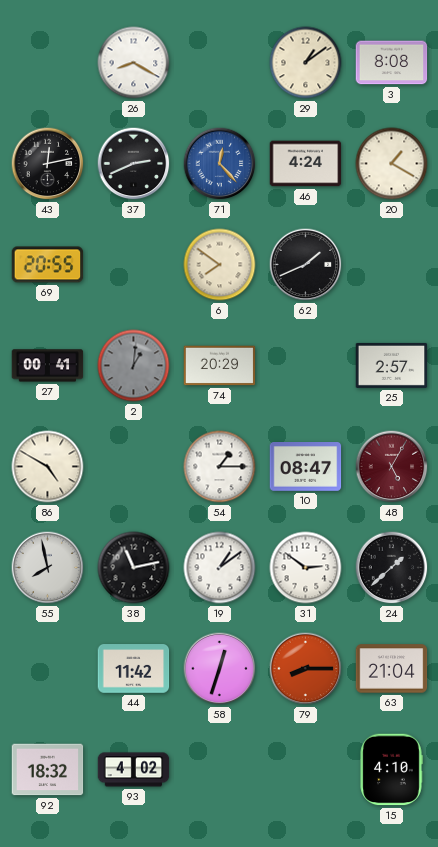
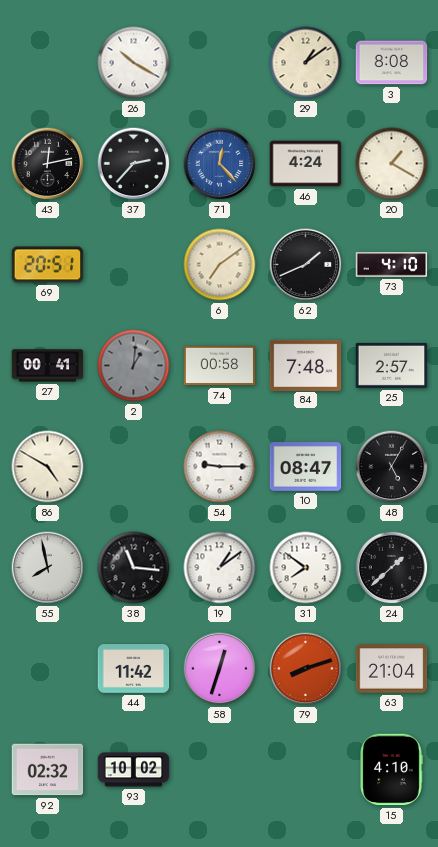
26: 8:20 -> 10:20
37: 2:41 -> 2:37
69: 20:55 -> 20:51
6: 7:51 -> 7:09
73: none -> 4:10
74: 20:29 -> 00:58
84: none -> 7:48
54: 1:15 -> 9:15
48 dial: burgundy -> black
38: 11:13 -> 11:16
31: 2:51 -> 7:51
79: 8:15 -> 8:12
92: 18:32 -> 02:32
93: 4:02 -> 10:02
